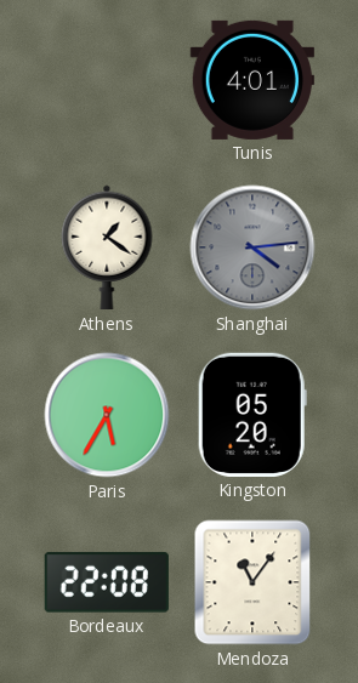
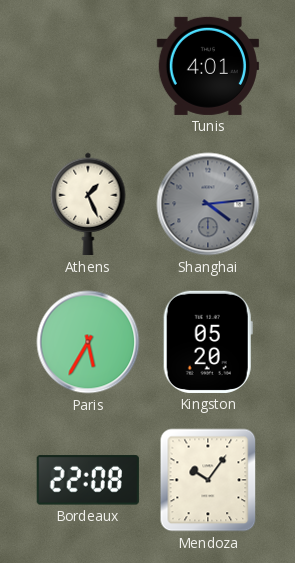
Athens: 1:21 -> 1:26
Mendoza: 11:06 -> 10:06
